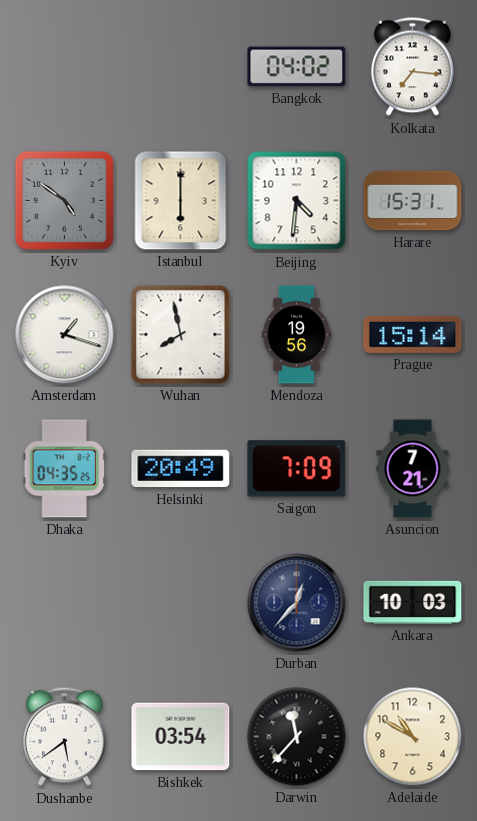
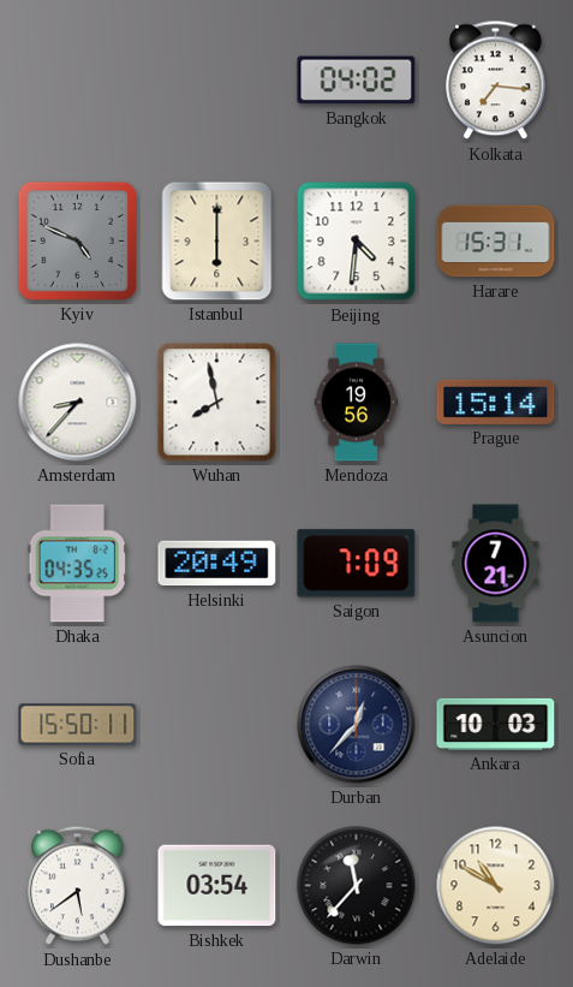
Kyiv: 4:51 -> 4:49
Amsterdam: 1:18 -> 8:37
Sofia: none -> 15:50
